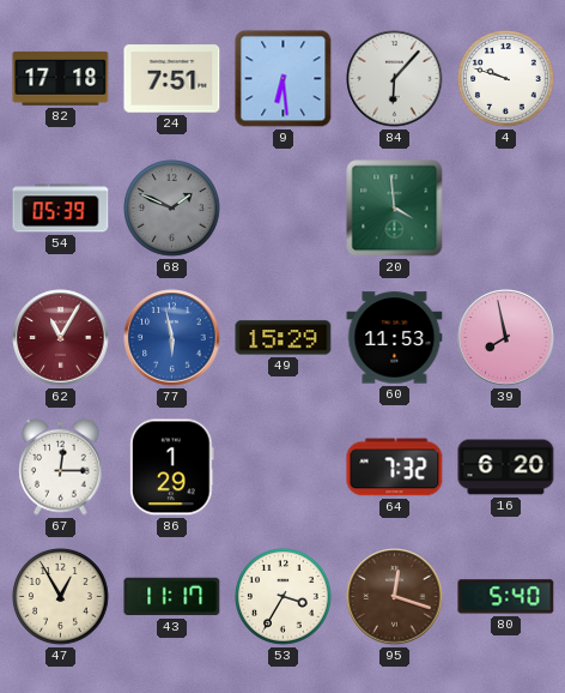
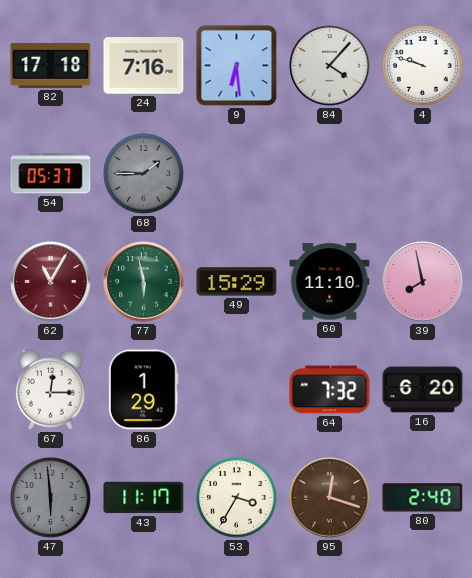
24: 7:51 -> 7:16
84: 6:07 -> 4:07
54: 05:39 -> 05:37
68: 1:49 -> 1:45
20: 3:59 -> none
77 dial: blue -> green
60: 11:53 -> 11:10
47: 12:55 -> 5:59
47 dial: cream -> grey
80: 5:40 -> 2:40
